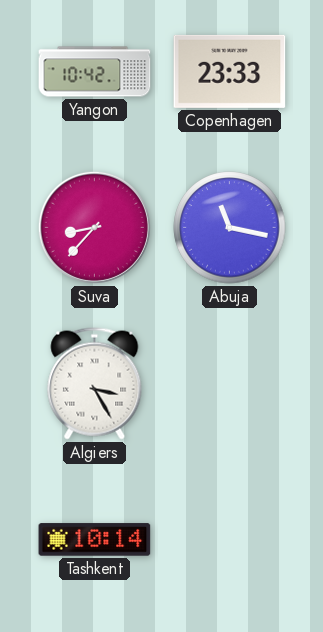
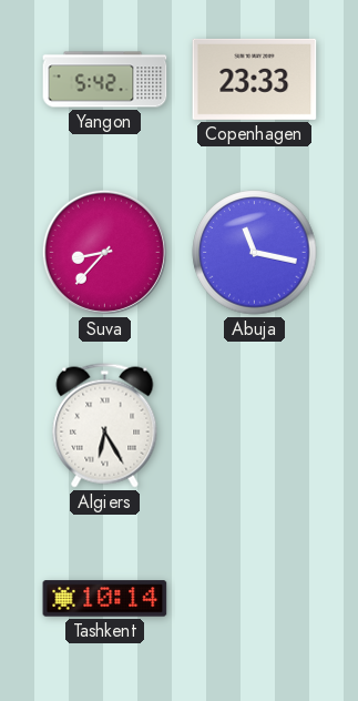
Yangon: 10:42 -> 5:42
Algiers: 3:25 -> 6:25
